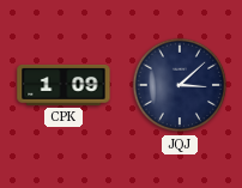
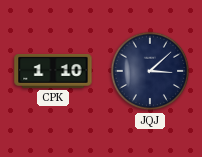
CPK: 1:09 -> 1:10
